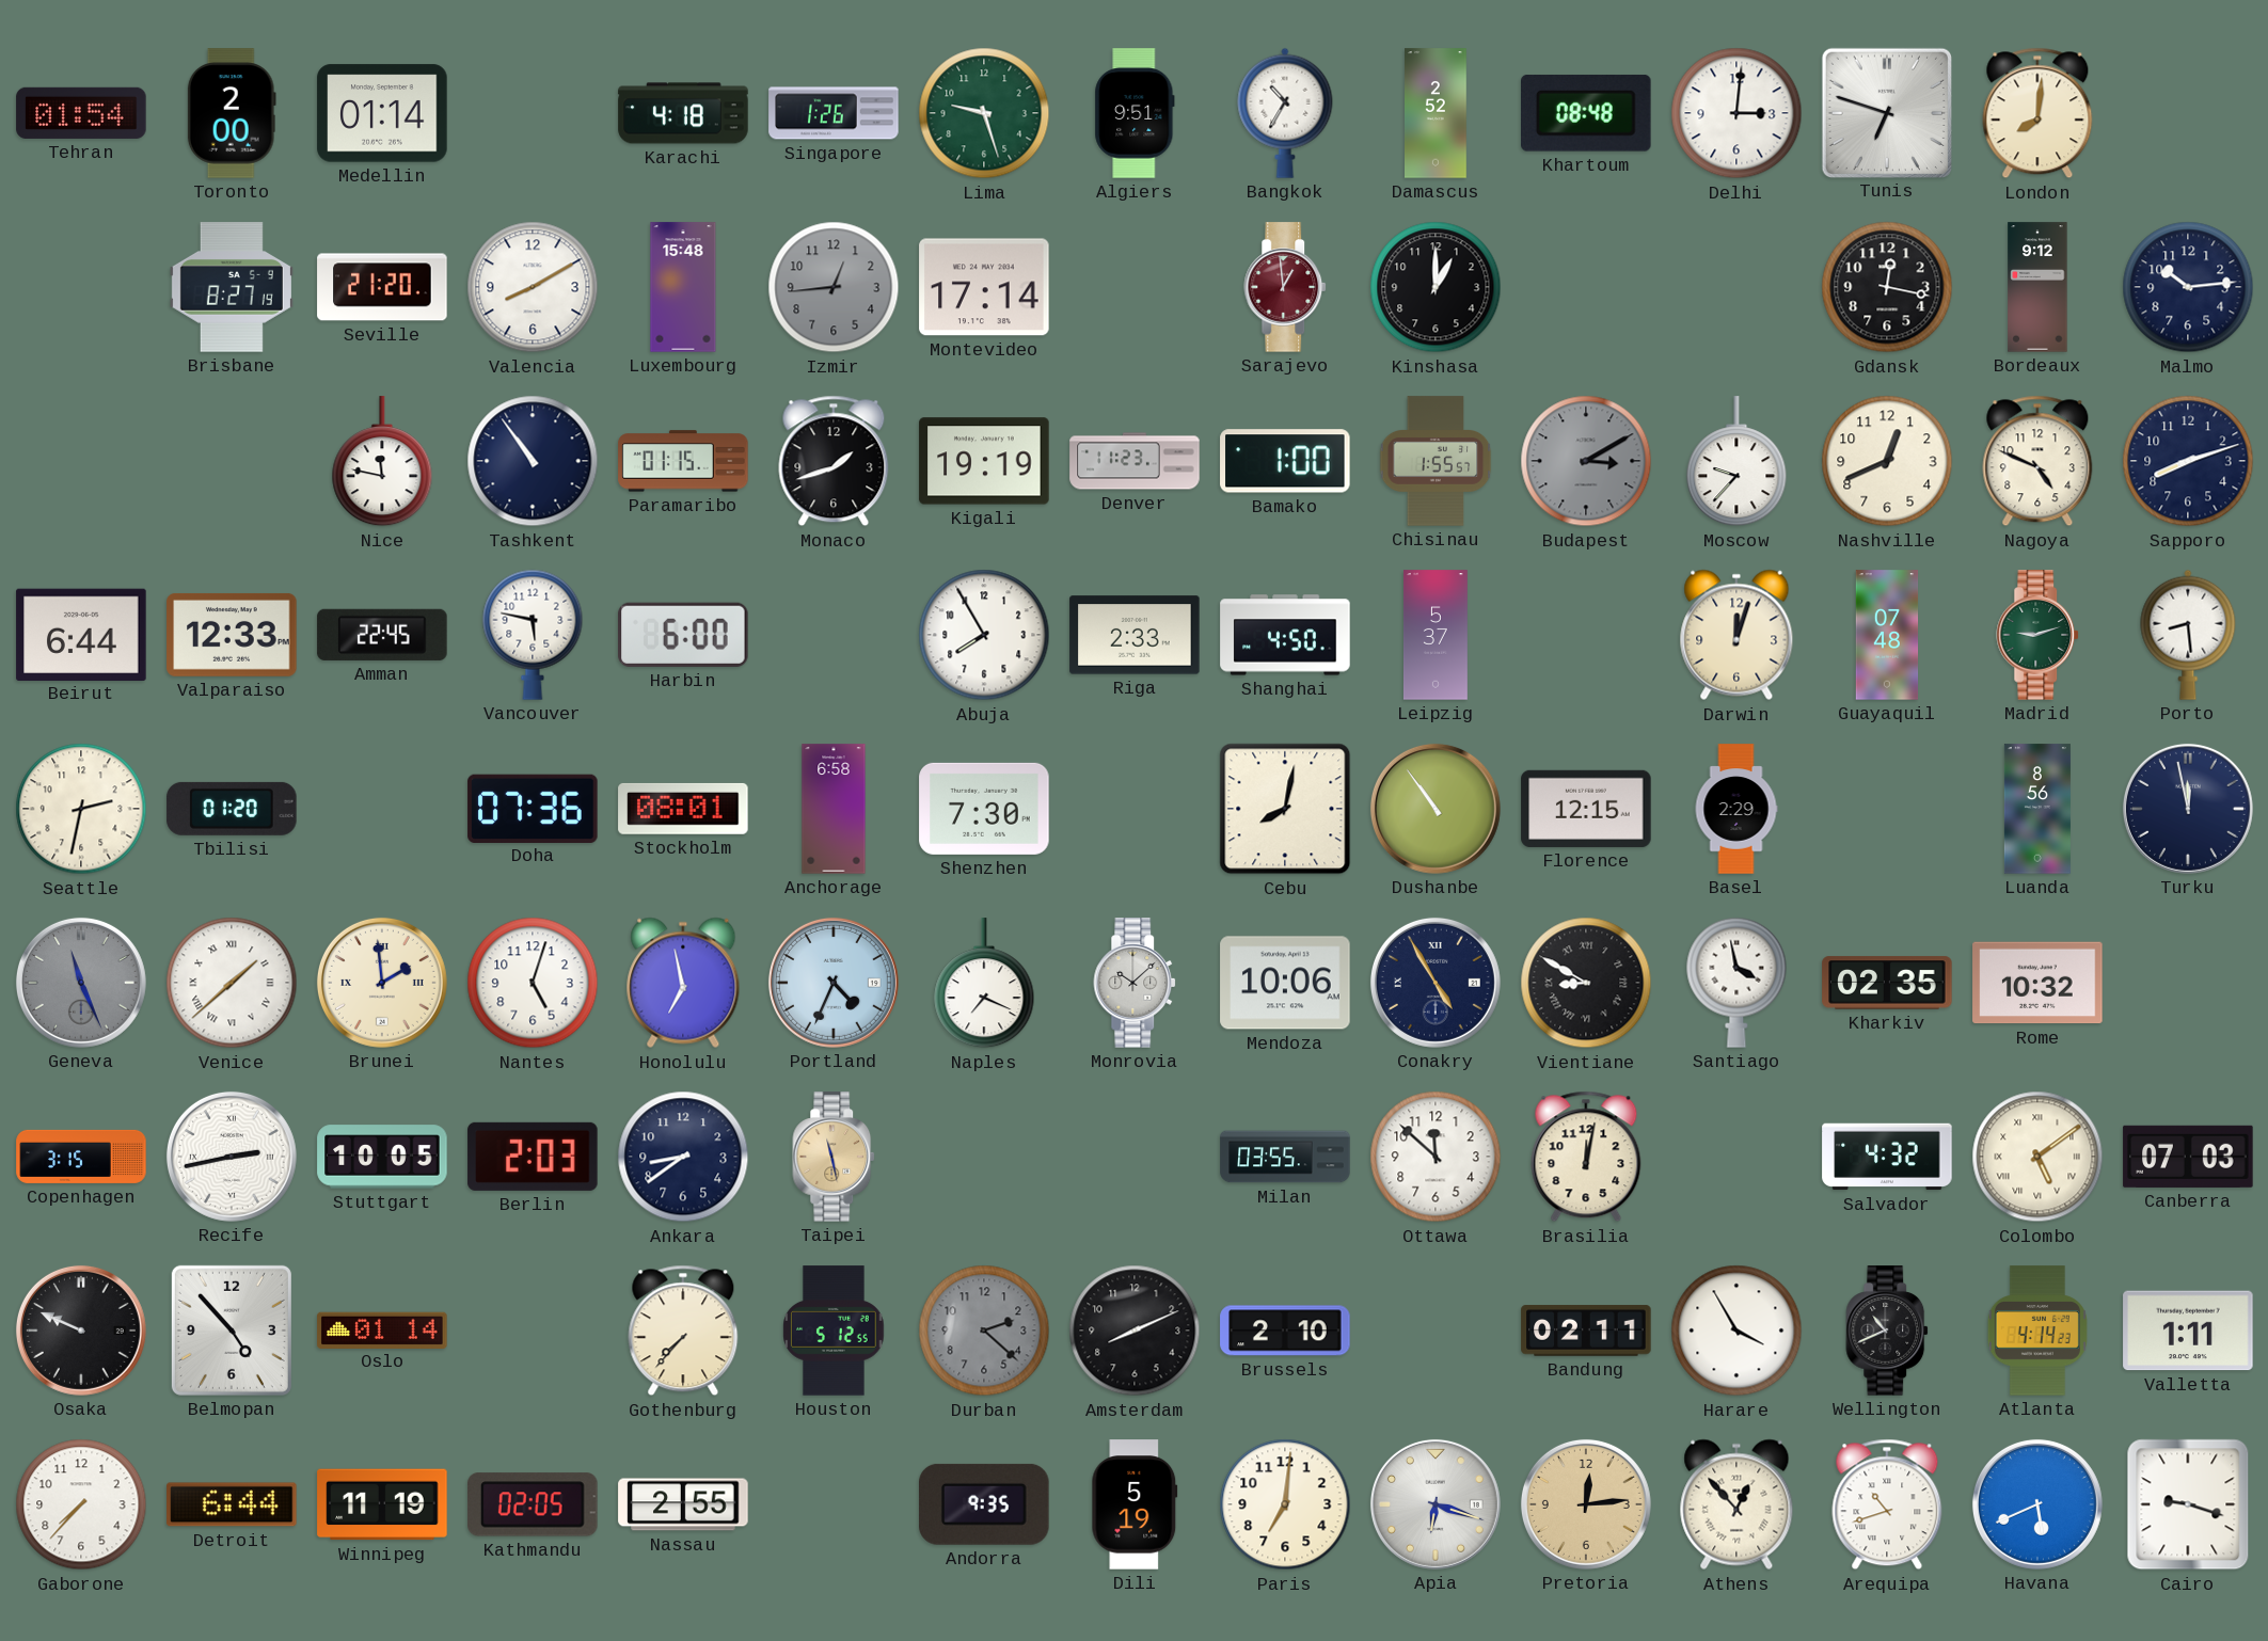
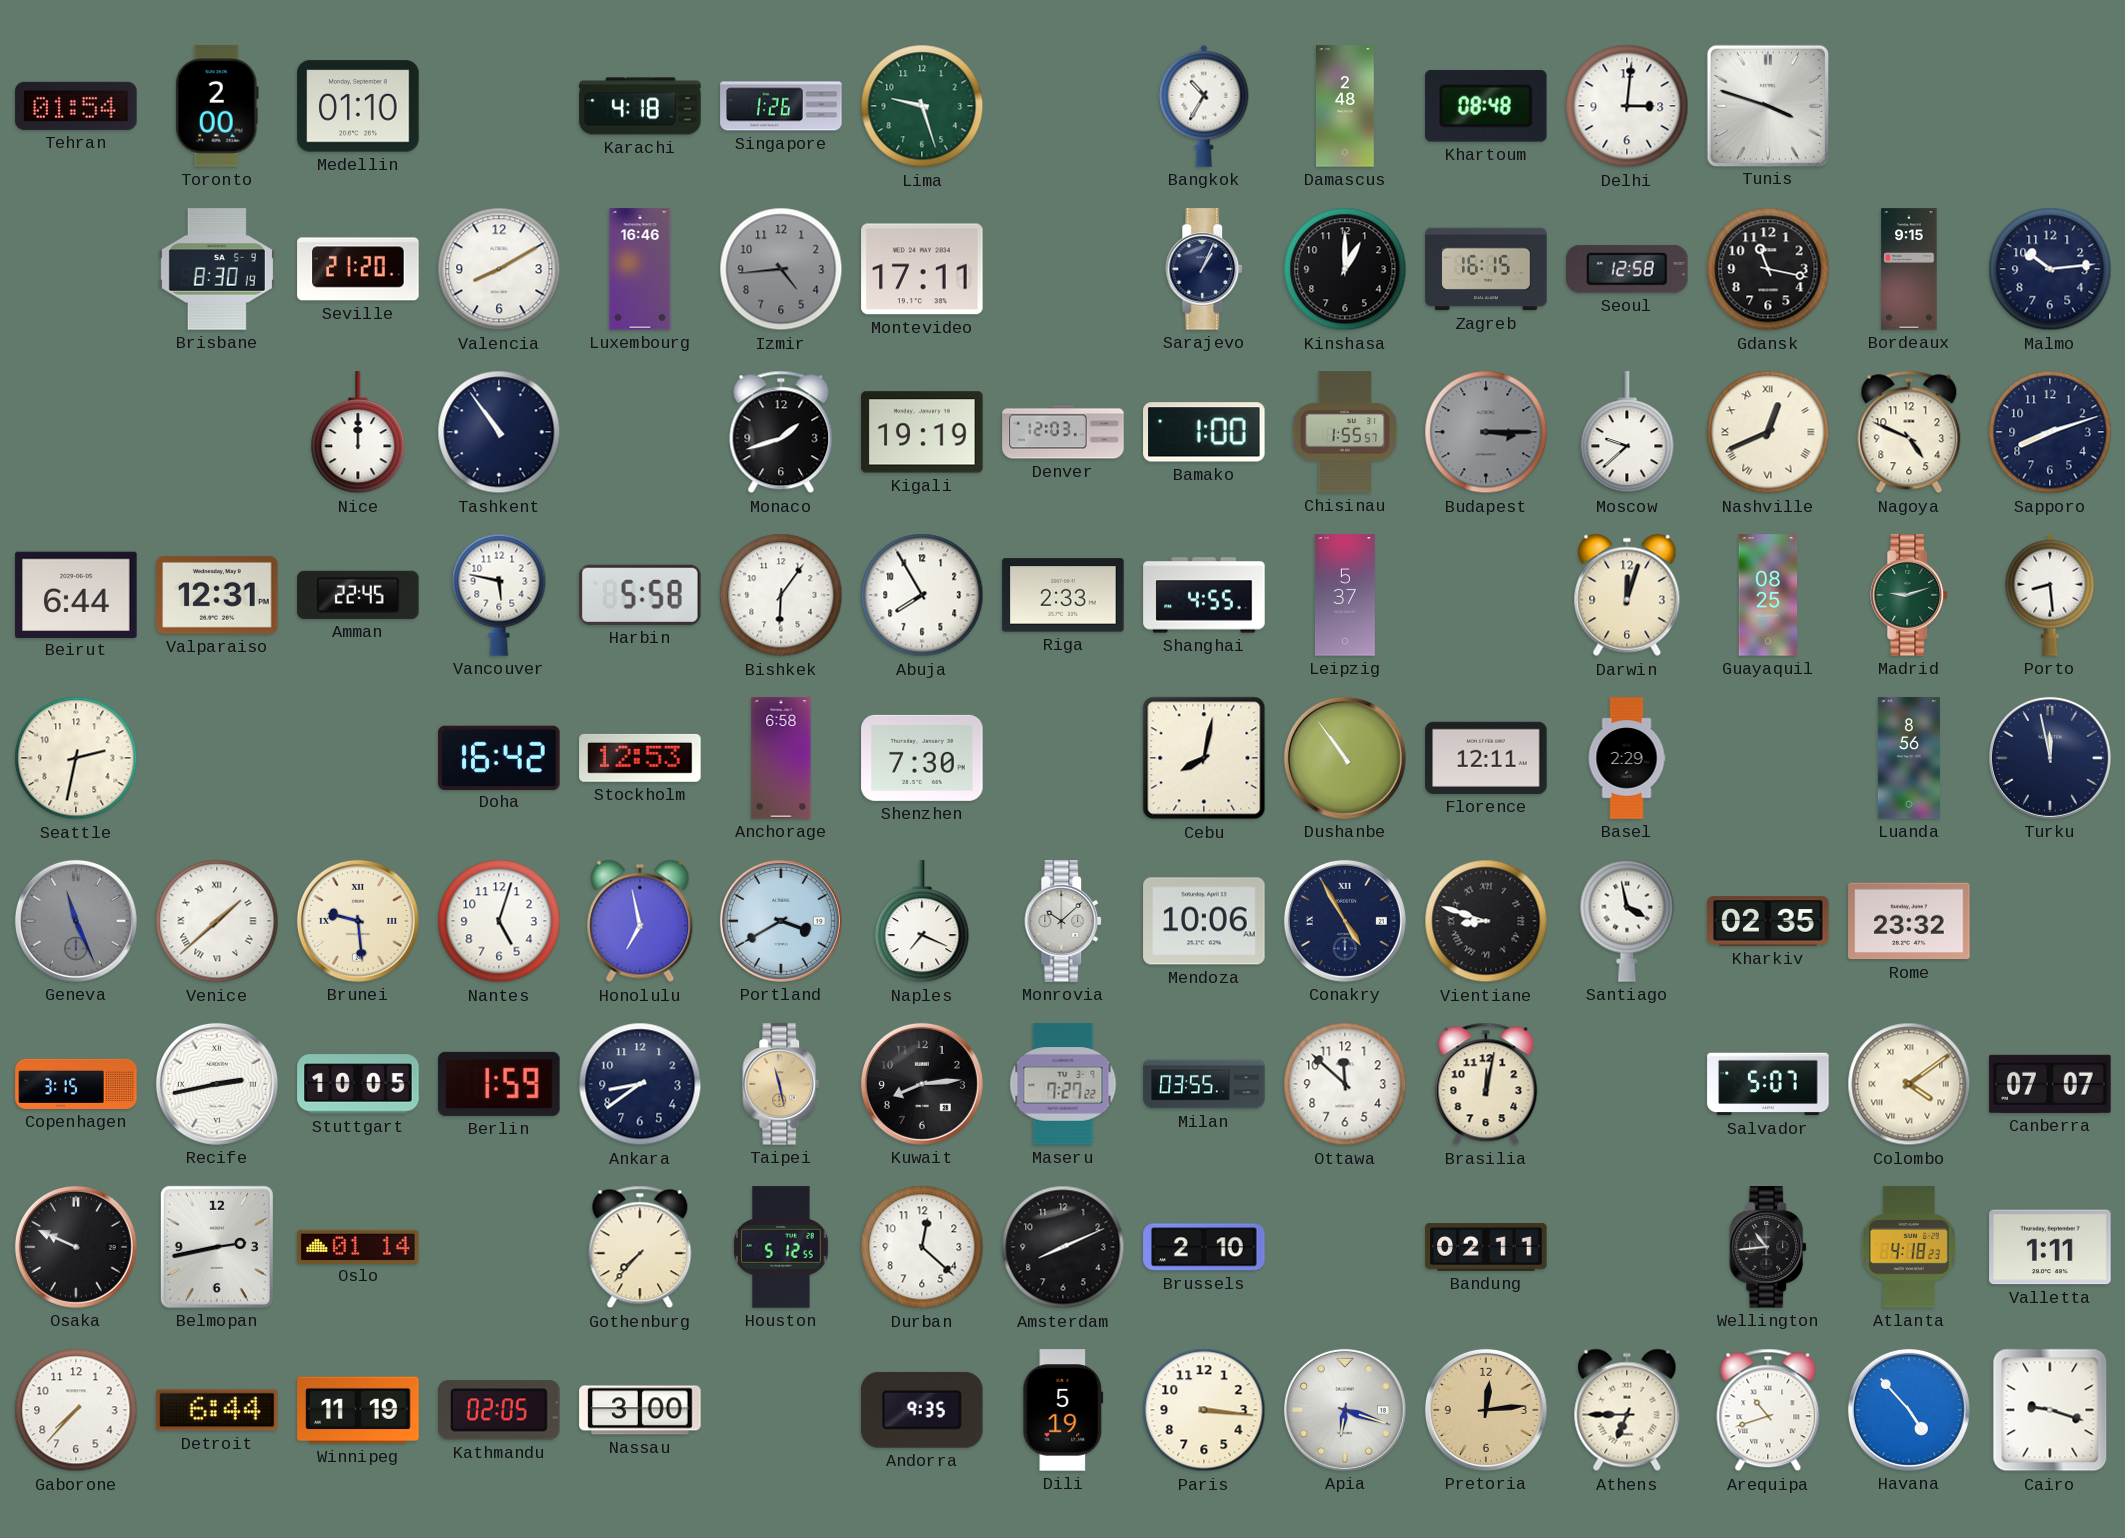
Medellin: 01:14 -> 01:10
Algiers: 9:51 -> none
Damascus: 2:52 -> 2:48
Tunis: 6:48 -> 3:48
London: 8:01 -> none
Brisbane: 8:27 -> 8:30
Luxembourg: 15:48 -> 16:46
Izmir: 12:44 -> 4:44
Montevideo: 17:14 -> 17:11
Sarajevo: 12:59 -> 1:04
Sarajevo dial: burgundy -> navy
Zagreb: none -> 16:15
Seoul: none -> 12:58
Gdansk: 12:17 -> 11:17
Bordeaux: 9:12 -> 9:15
Nice: 11:47 -> 12:00
Paramaribo: 01:15 -> none
Denver: 11:23 -> 12:03
Budapest: 3:10 -> 3:15
Moscow: 9:37 -> 9:38
Nashville numerals: Arabic -> Roman
Valparaiso: 12:33 -> 12:31
Harbin: 6:00 -> 5:58
Bishkek: none -> 6:06
Shanghai: 4:50 -> 4:55
Guayaquil: 07:48 -> 08:25
Tbilisi: 01:20 -> none
Doha: 07:36 -> 16:42
Stockholm: 08:01 -> 12:53
Florence: 12:15 -> 12:11
Brunei: 1:59 -> 9:29
Portland: 4:34 -> 3:40
Vientiane: 8:50 -> 8:48
Rome: 10:32 -> 23:32
Berlin: 2:03 -> 1:59
Kuwait: none -> 8:14
Maseru: none -> 7:27
Salvador: 4:32 -> 5:07
Colombo: 5:09 -> 4:09
Canberra: 07:03 -> 07:07
Belmopan: 4:53 -> 2:43
Durban: 2:22 -> 12:22
Durban dial: grey -> white
Harare: 3:55 -> none
Wellington: 10:41 -> 10:44
Atlanta: 4:14 -> 4:18
Nassau: 2:55 -> 3:00
Paris: 7:01 -> 3:16
Athens: 12:53 -> 6:45
Havana: 5:41 -> 4:53
